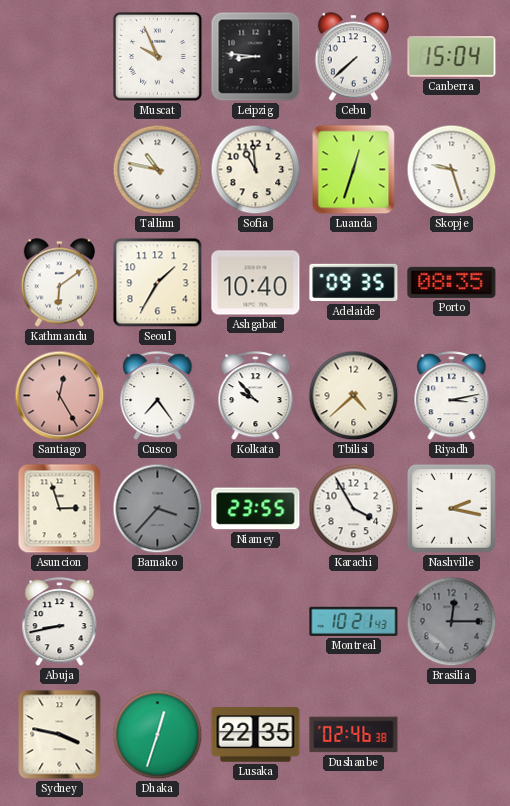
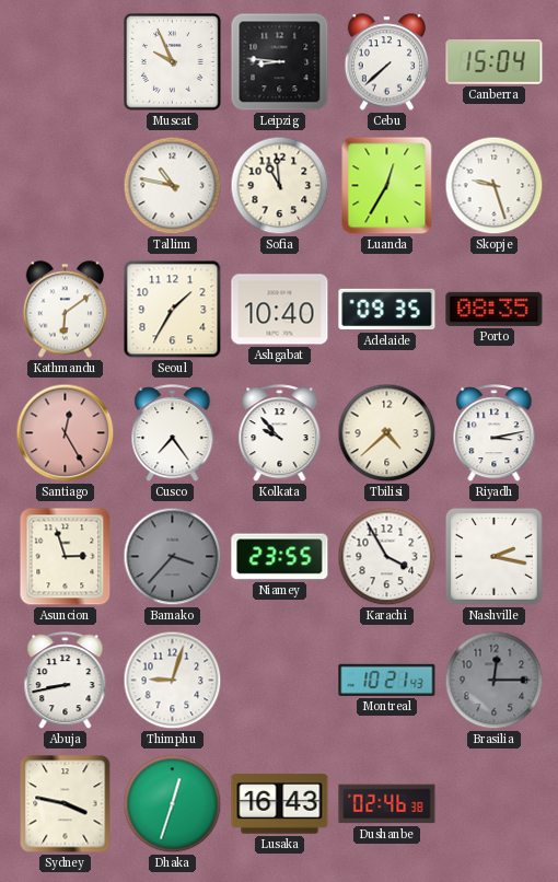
Luanda: 12:33 -> 12:35
Thimphu: none -> 9:03
Lusaka: 22:35 -> 16:43
